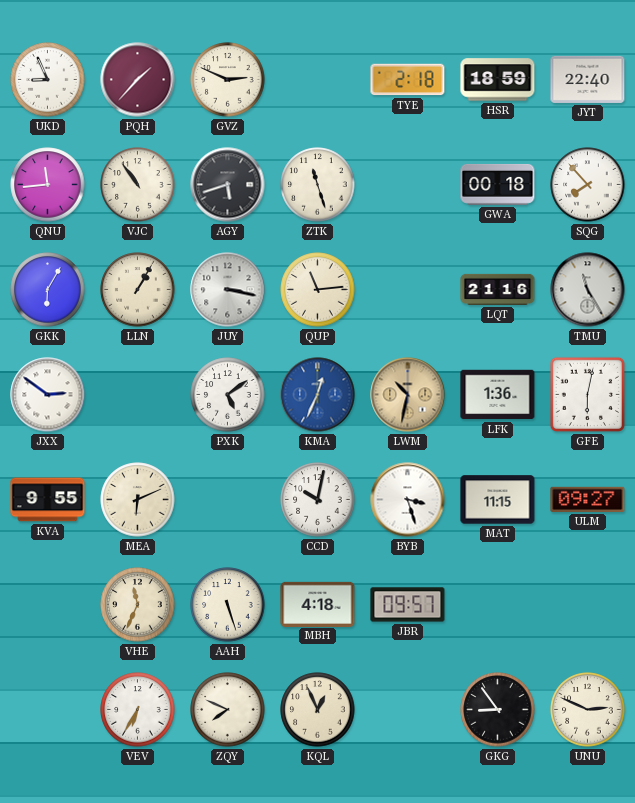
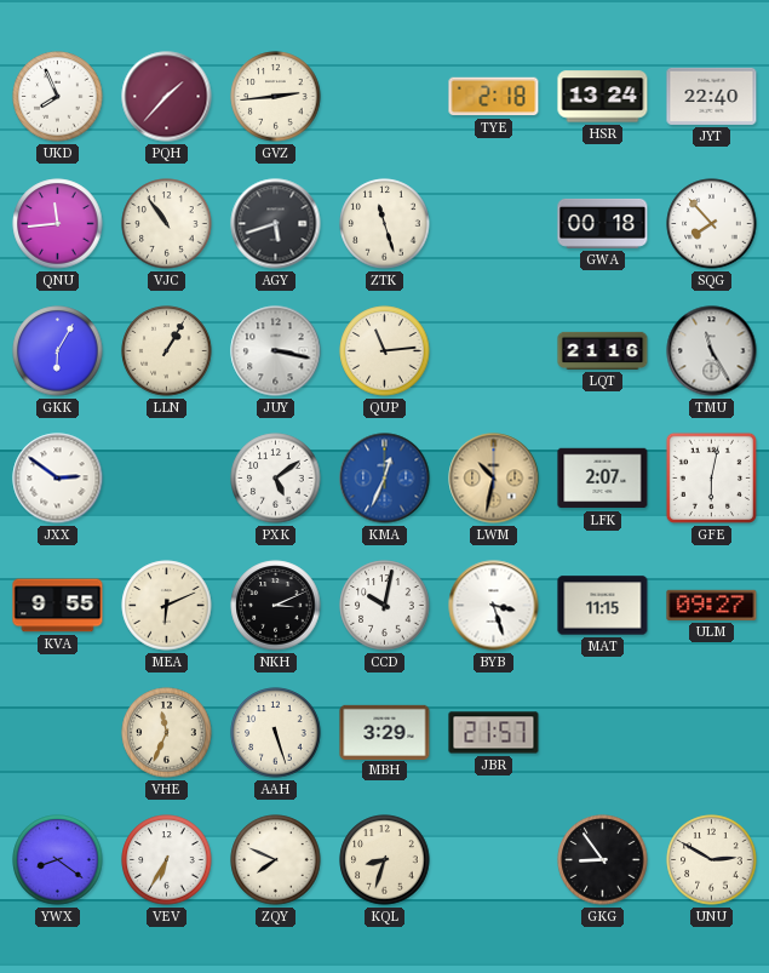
UKD: 8:56 -> 7:56
GVZ: 2:49 -> 2:44
HSR: 18:59 -> 13:24
LFK: 1:36 -> 2:07
NKH: none -> 3:11
MBH: 4:18 -> 3:29
JBR: 09:57 -> 21:57
YWX: none -> 8:21
KQL: 12:56 -> 8:33
UNU: 2:49 -> 2:50
